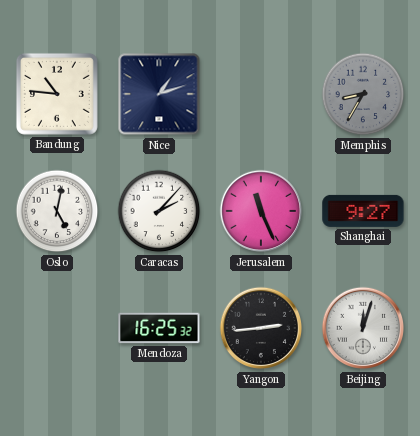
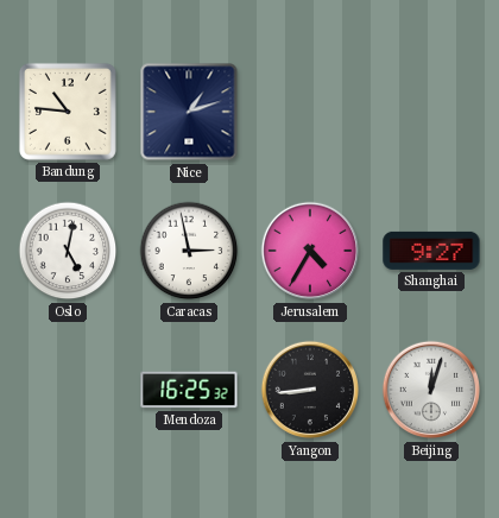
Memphis: 8:35 -> none
Caracas: 2:07 -> 2:58
Jerusalem: 11:26 -> 4:35
Yangon: 2:44 -> 8:44
